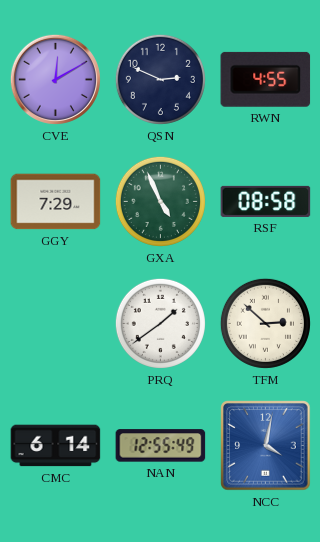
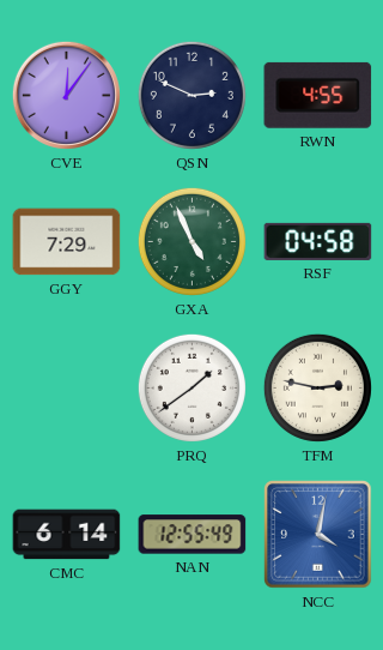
CVE: 12:10 -> 12:06
RSF: 08:58 -> 04:58
TFM: 2:52 -> 2:47
